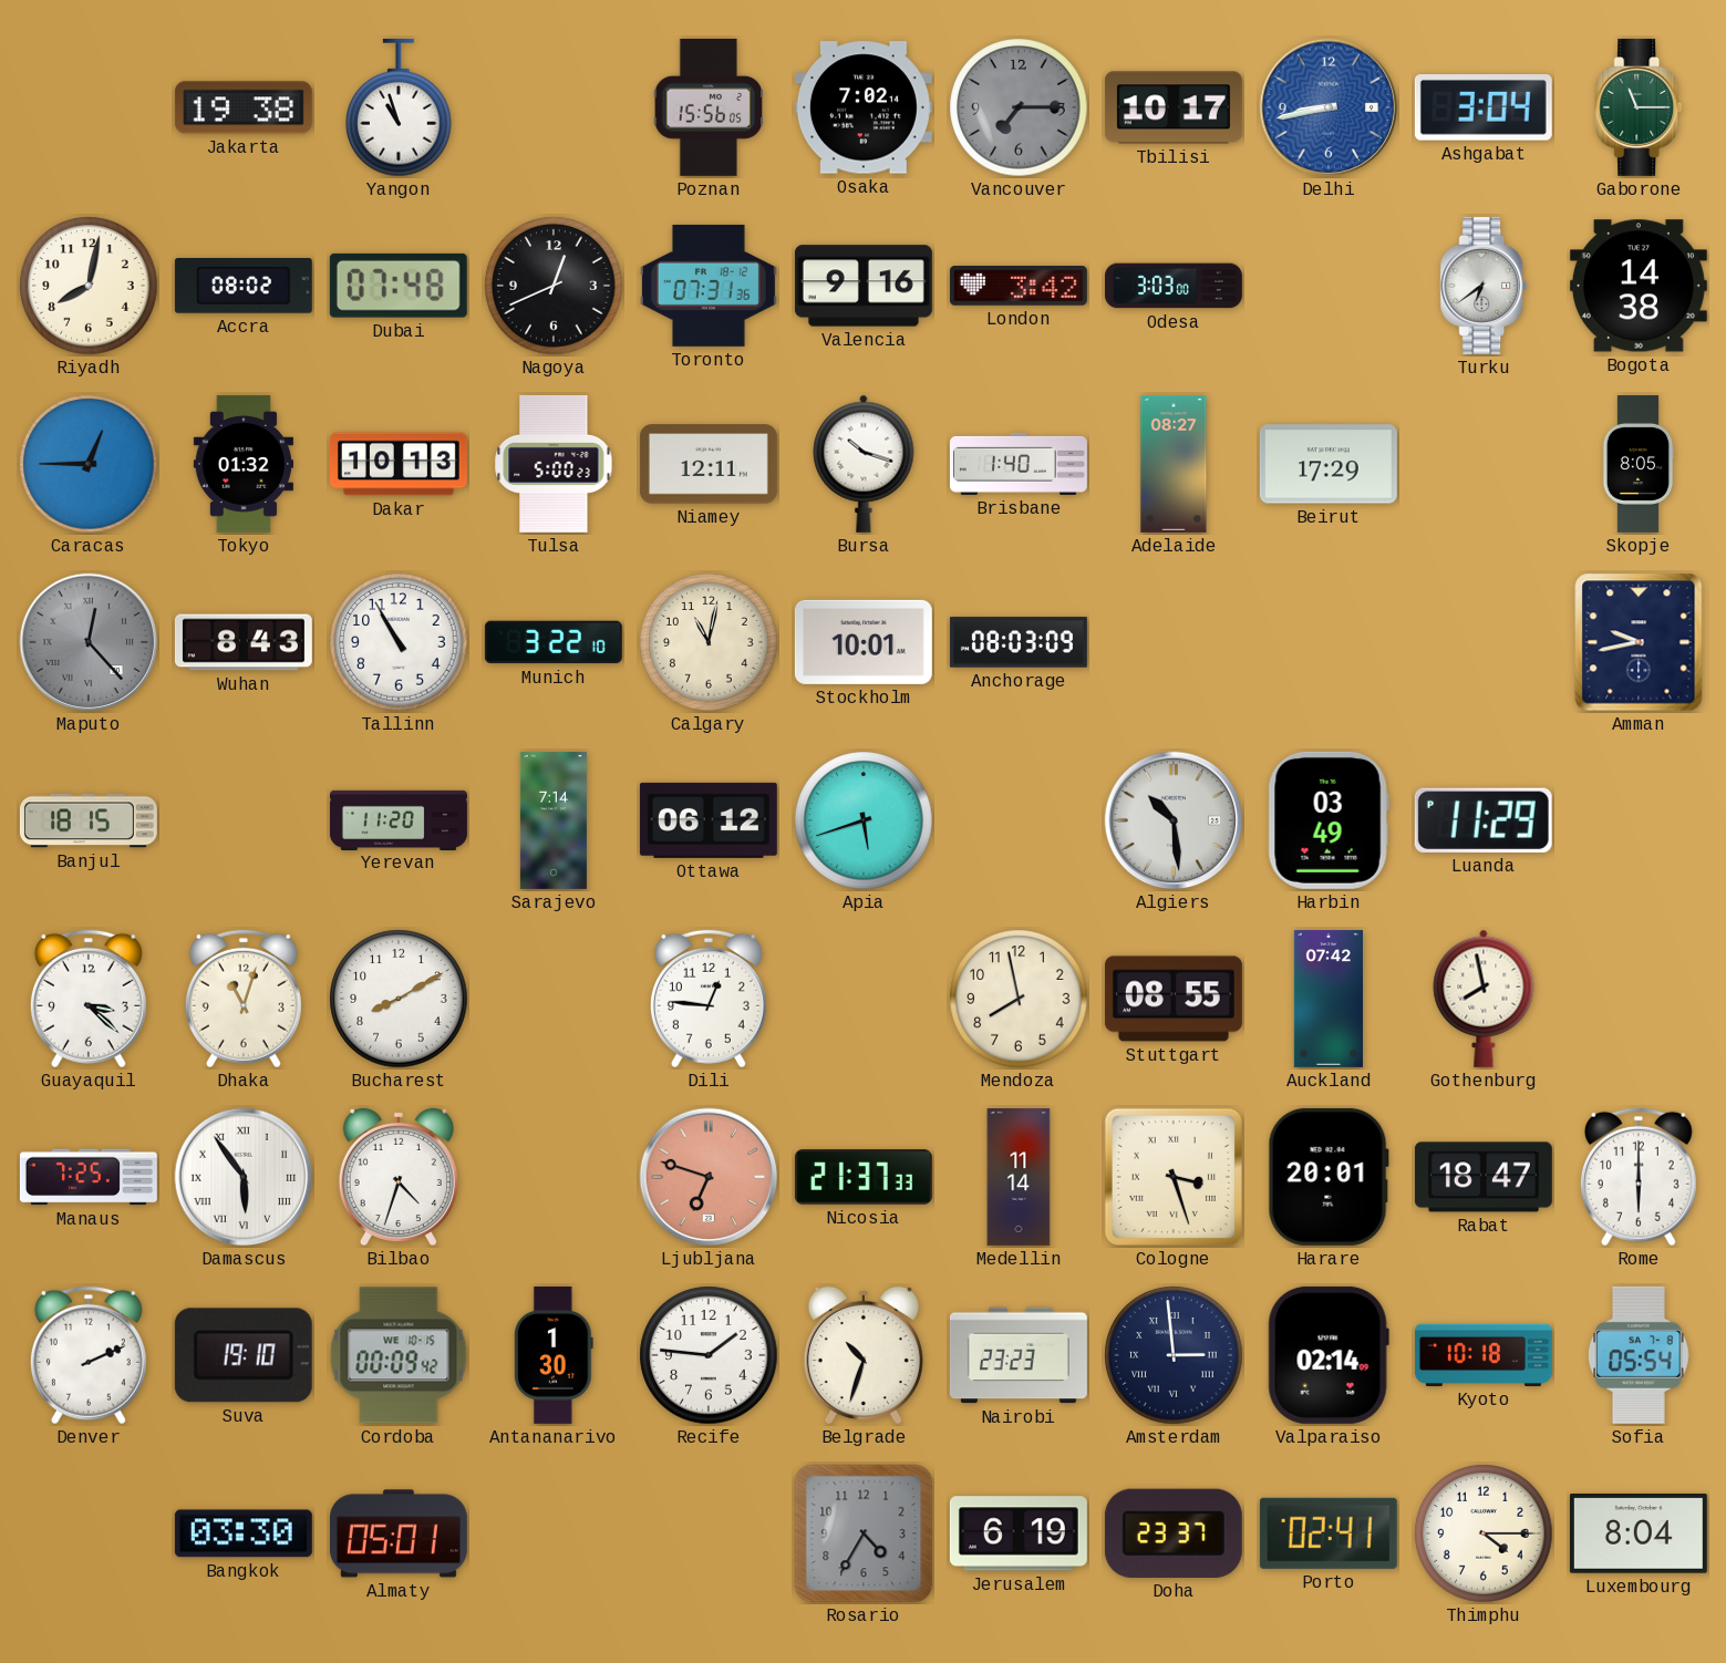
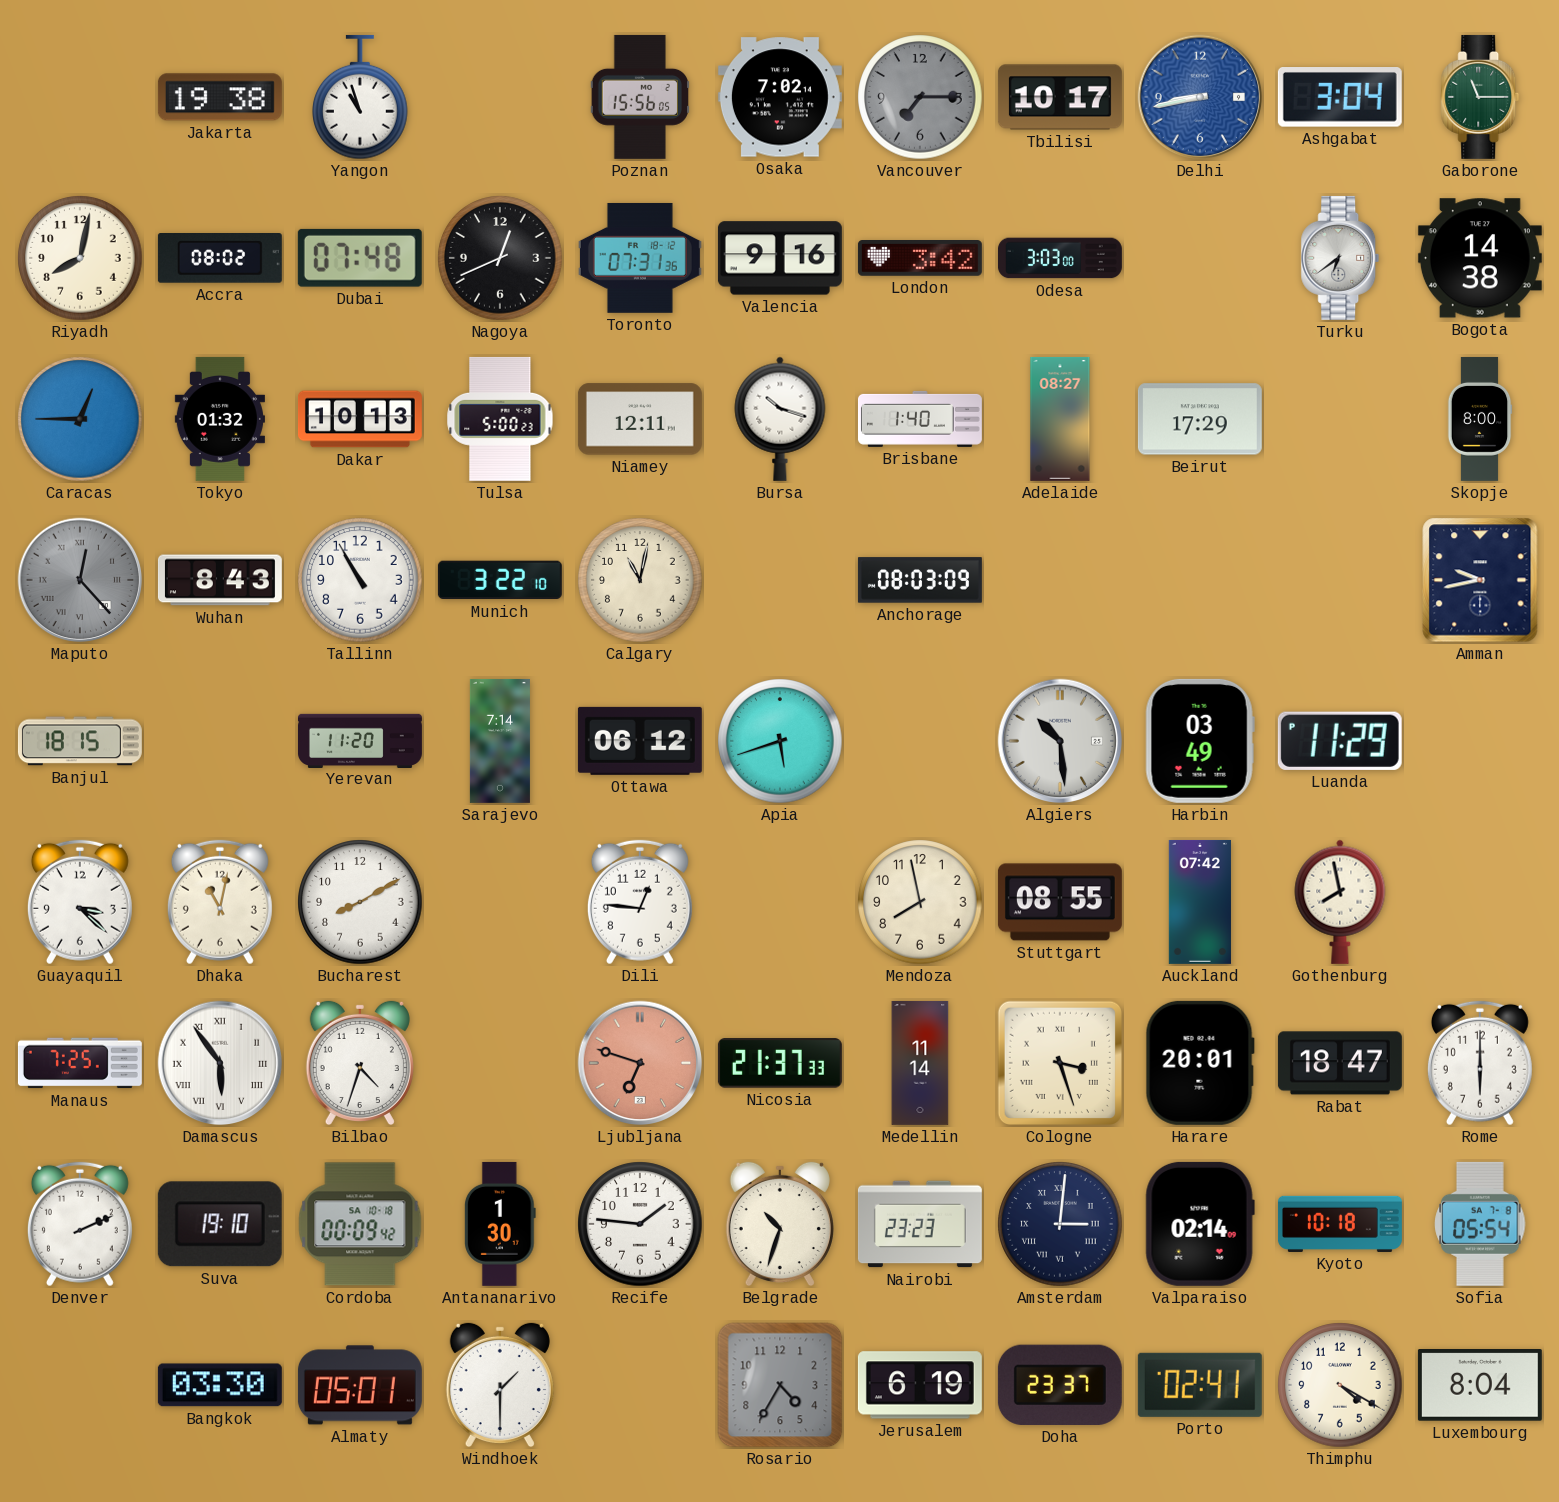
Skopje: 8:05 -> 8:00
Stockholm: 10:01 -> none
Dhaka: 11:03 -> 11:02
Cordoba date: WE 10-15 -> SA 10-18
Amsterdam: 2:59 -> 3:01
Windhoek: none -> 1:30
Thimphu: 4:15 -> 4:20
